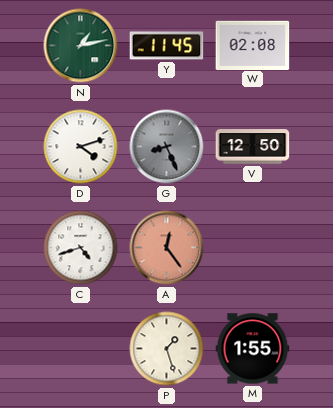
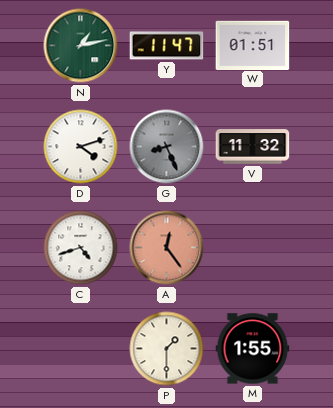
Y: 11:45 -> 11:47
W: 02:08 -> 01:51
V: 12:50 -> 11:32
P: 1:27 -> 1:30
